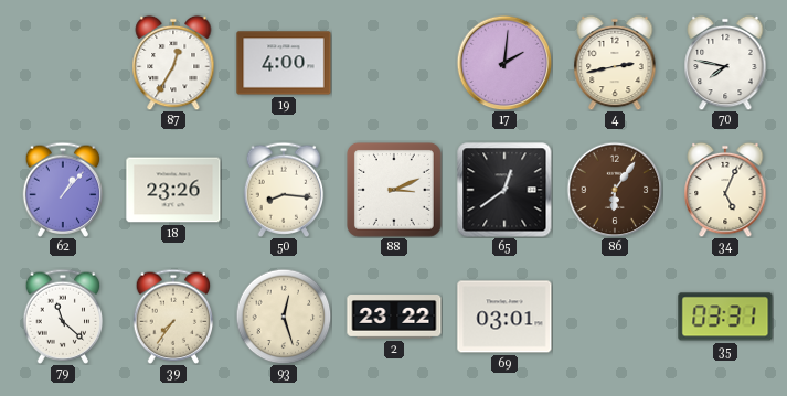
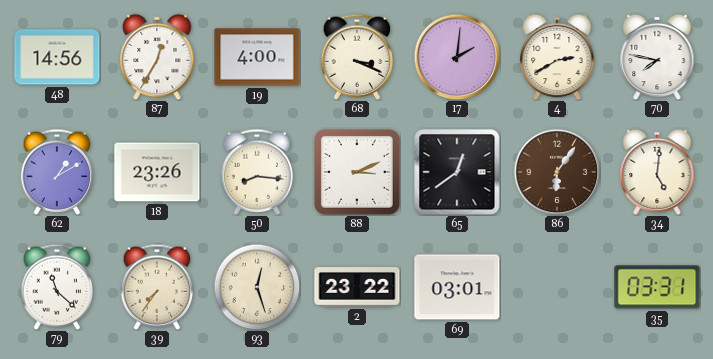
48: none -> 14:56
68: none -> 3:19
4: 2:43 -> 2:40
62: 1:07 -> 1:10
34: 5:04 -> 5:01
